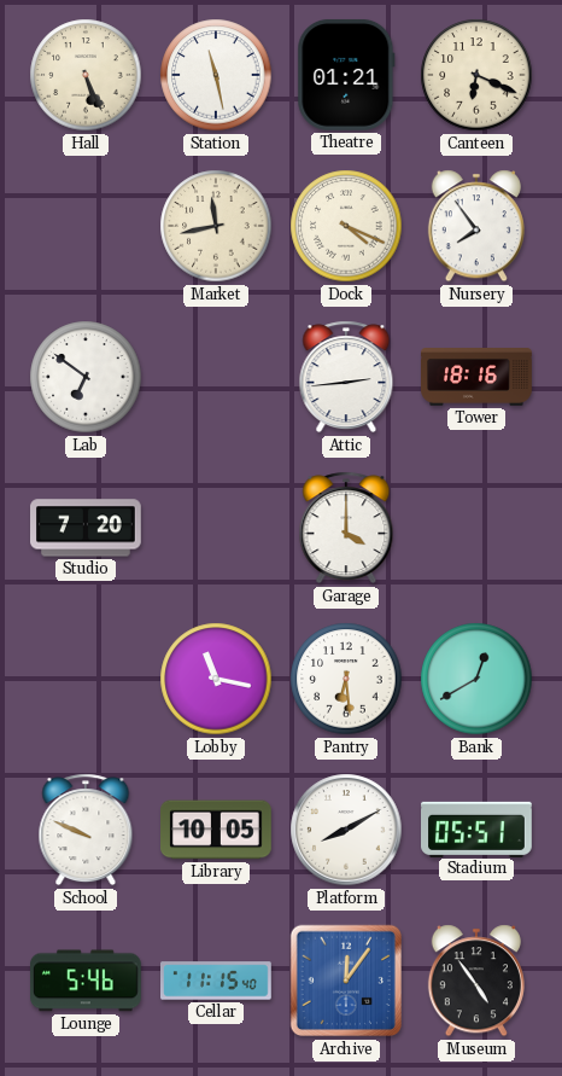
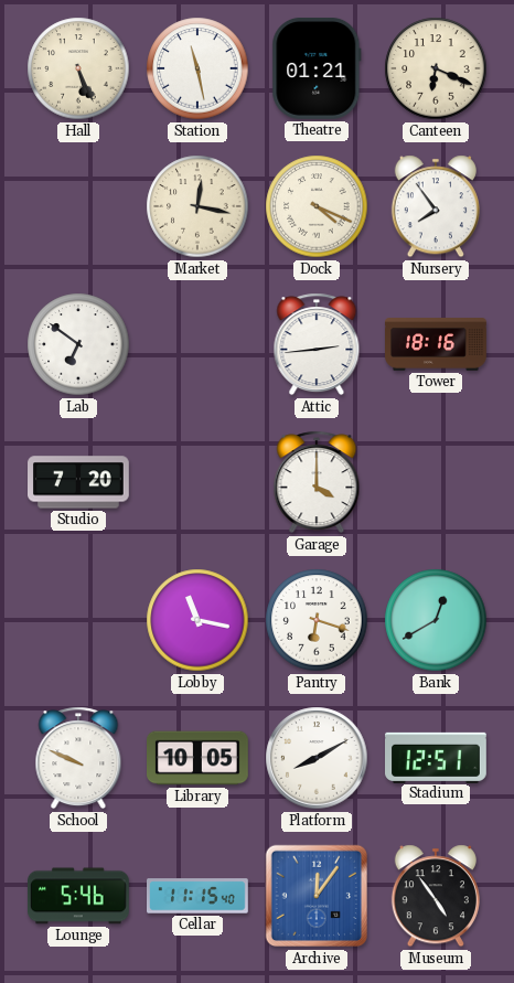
Market: 11:43 -> 12:17
Pantry: 6:29 -> 6:18
Stadium: 05:51 -> 12:51
